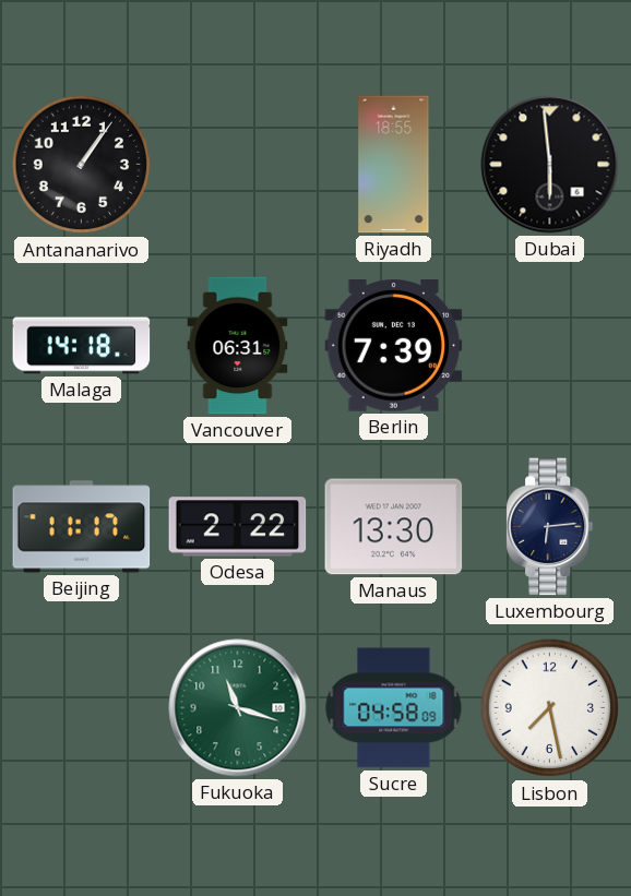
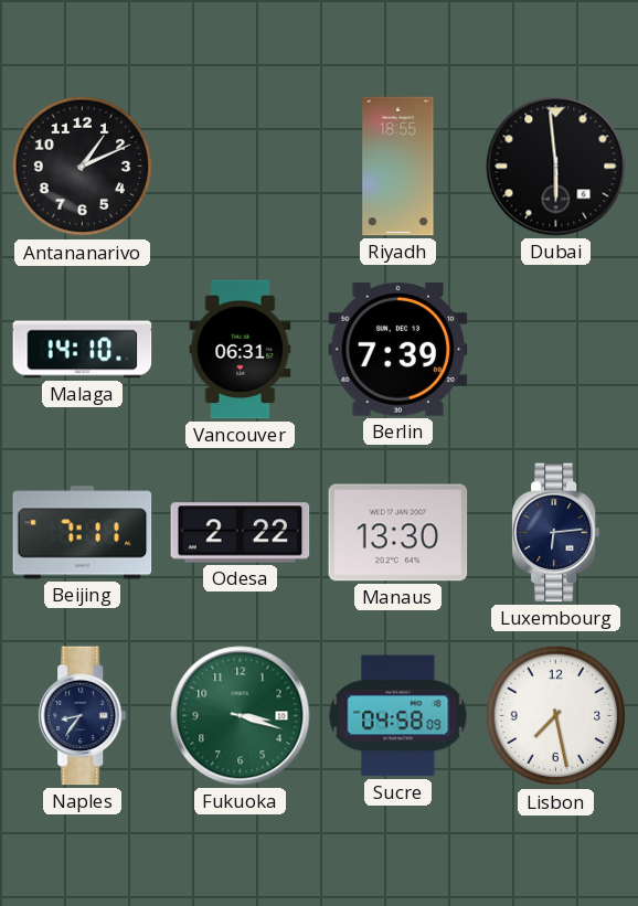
Antananarivo: 1:06 -> 1:11
Malaga: 14:18 -> 14:10
Beijing: 11:17 -> 7:11
Naples: none -> 8:36
Fukuoka: 11:18 -> 3:18
